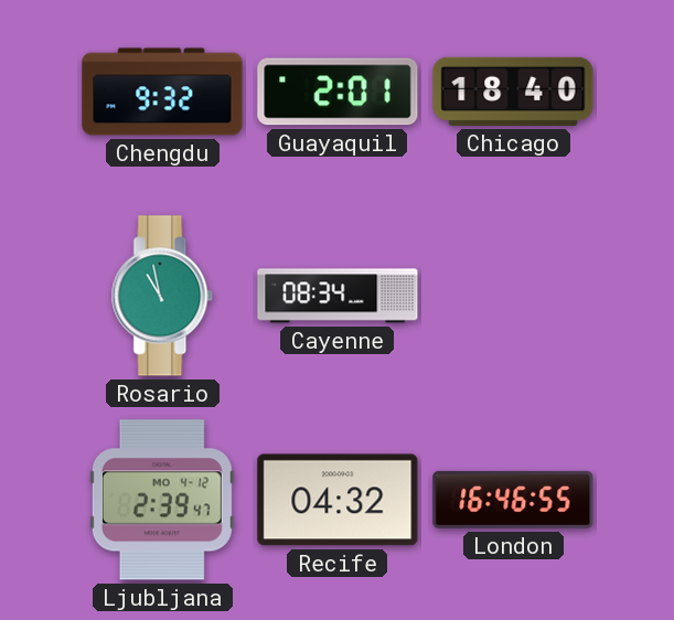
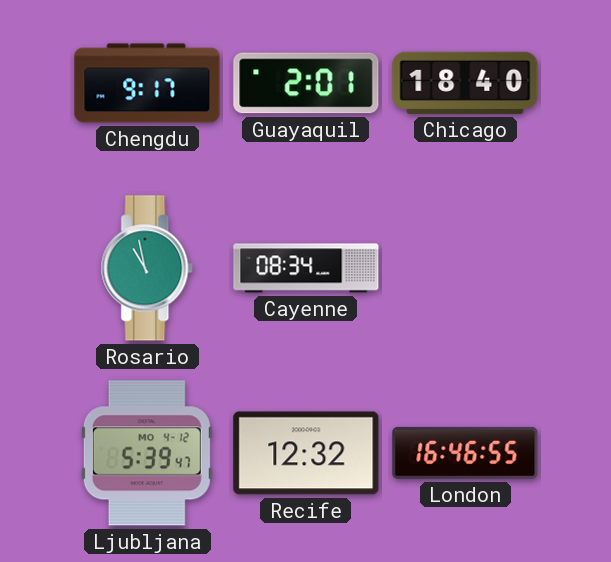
Chengdu: 9:32 -> 9:17
Ljubljana: 2:39 -> 5:39
Recife: 04:32 -> 12:32
